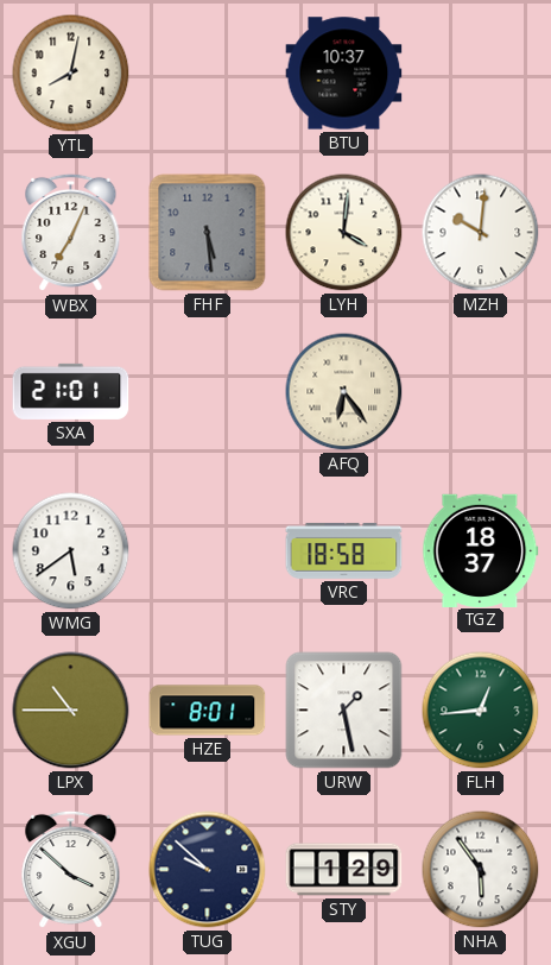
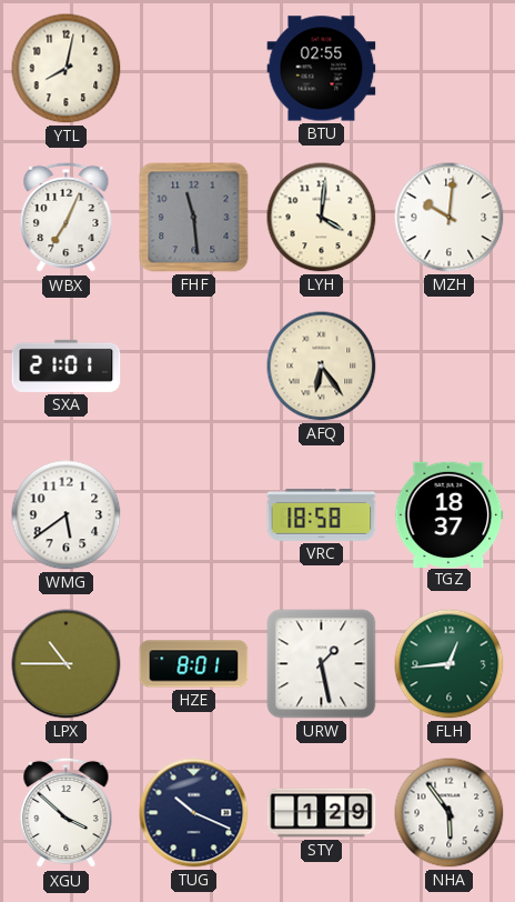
BTU: 10:37 -> 02:55
FHF: 5:29 -> 11:29
TUG: 9:52 -> 10:19
